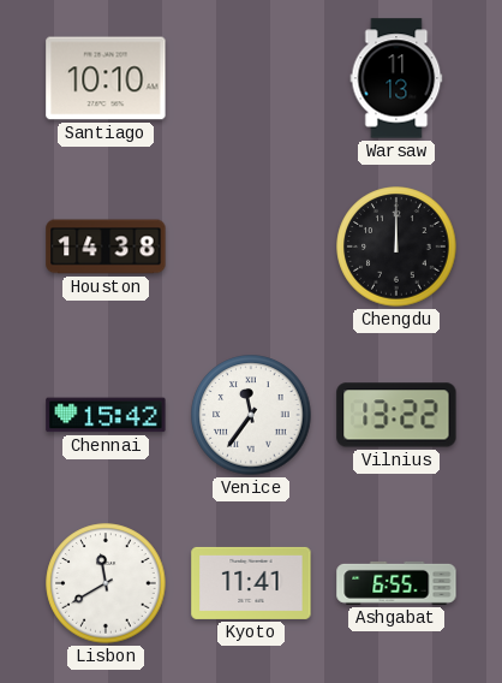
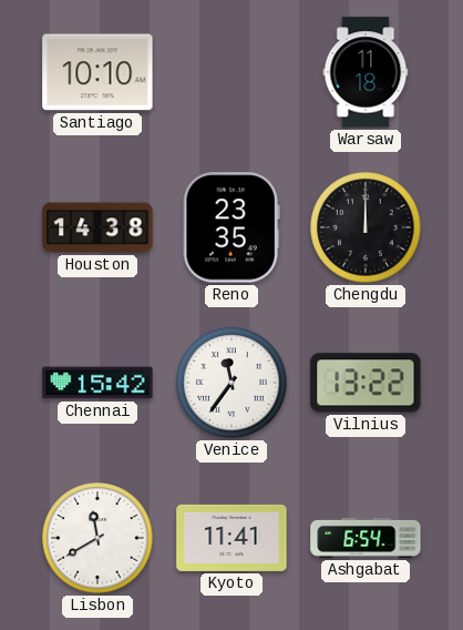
Warsaw: 11:13 -> 11:18
Reno: none -> 23:35
Ashgabat: 6:55 -> 6:54
